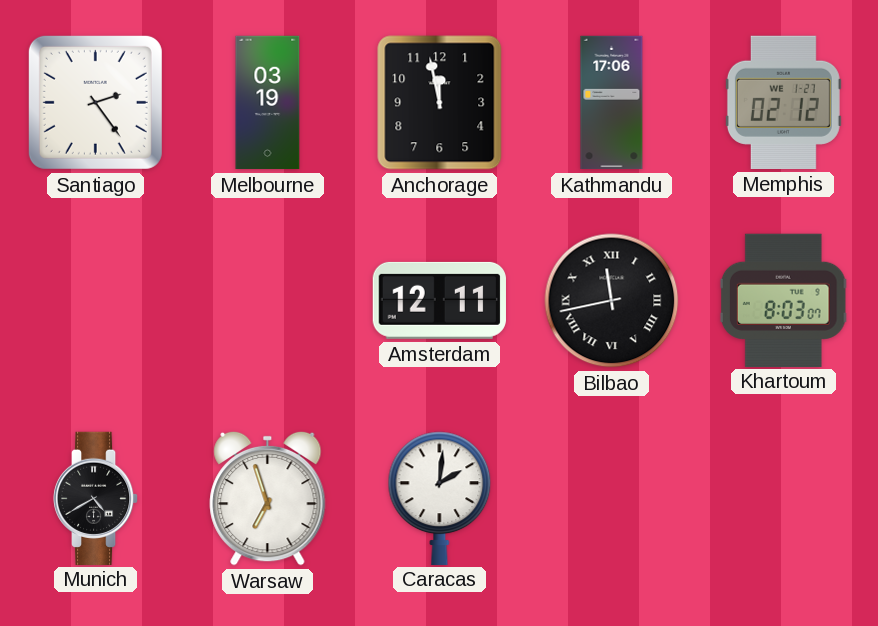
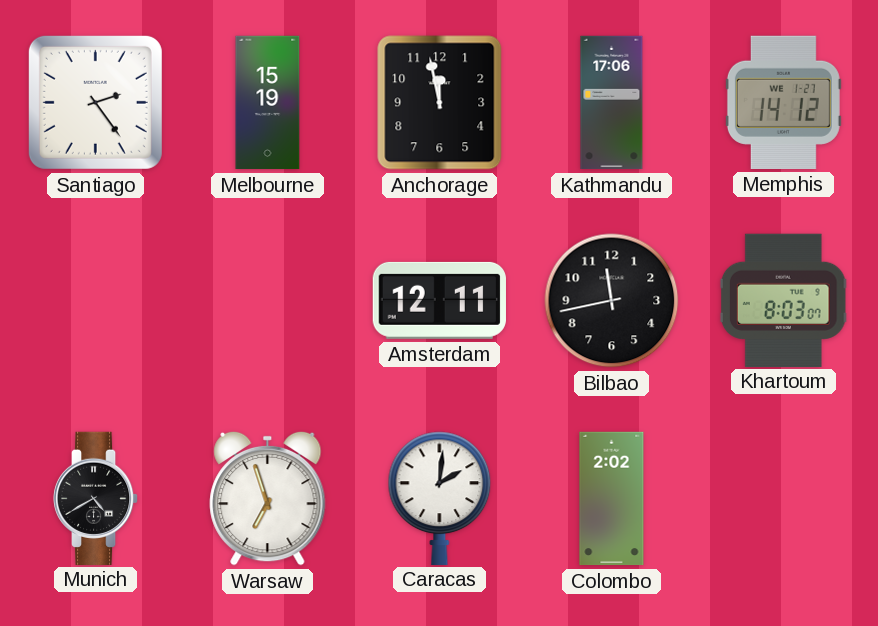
Melbourne: 03:19 -> 15:19
Memphis: 02:12 -> 14:12
Bilbao numerals: Roman -> Arabic
Colombo: none -> 2:02
